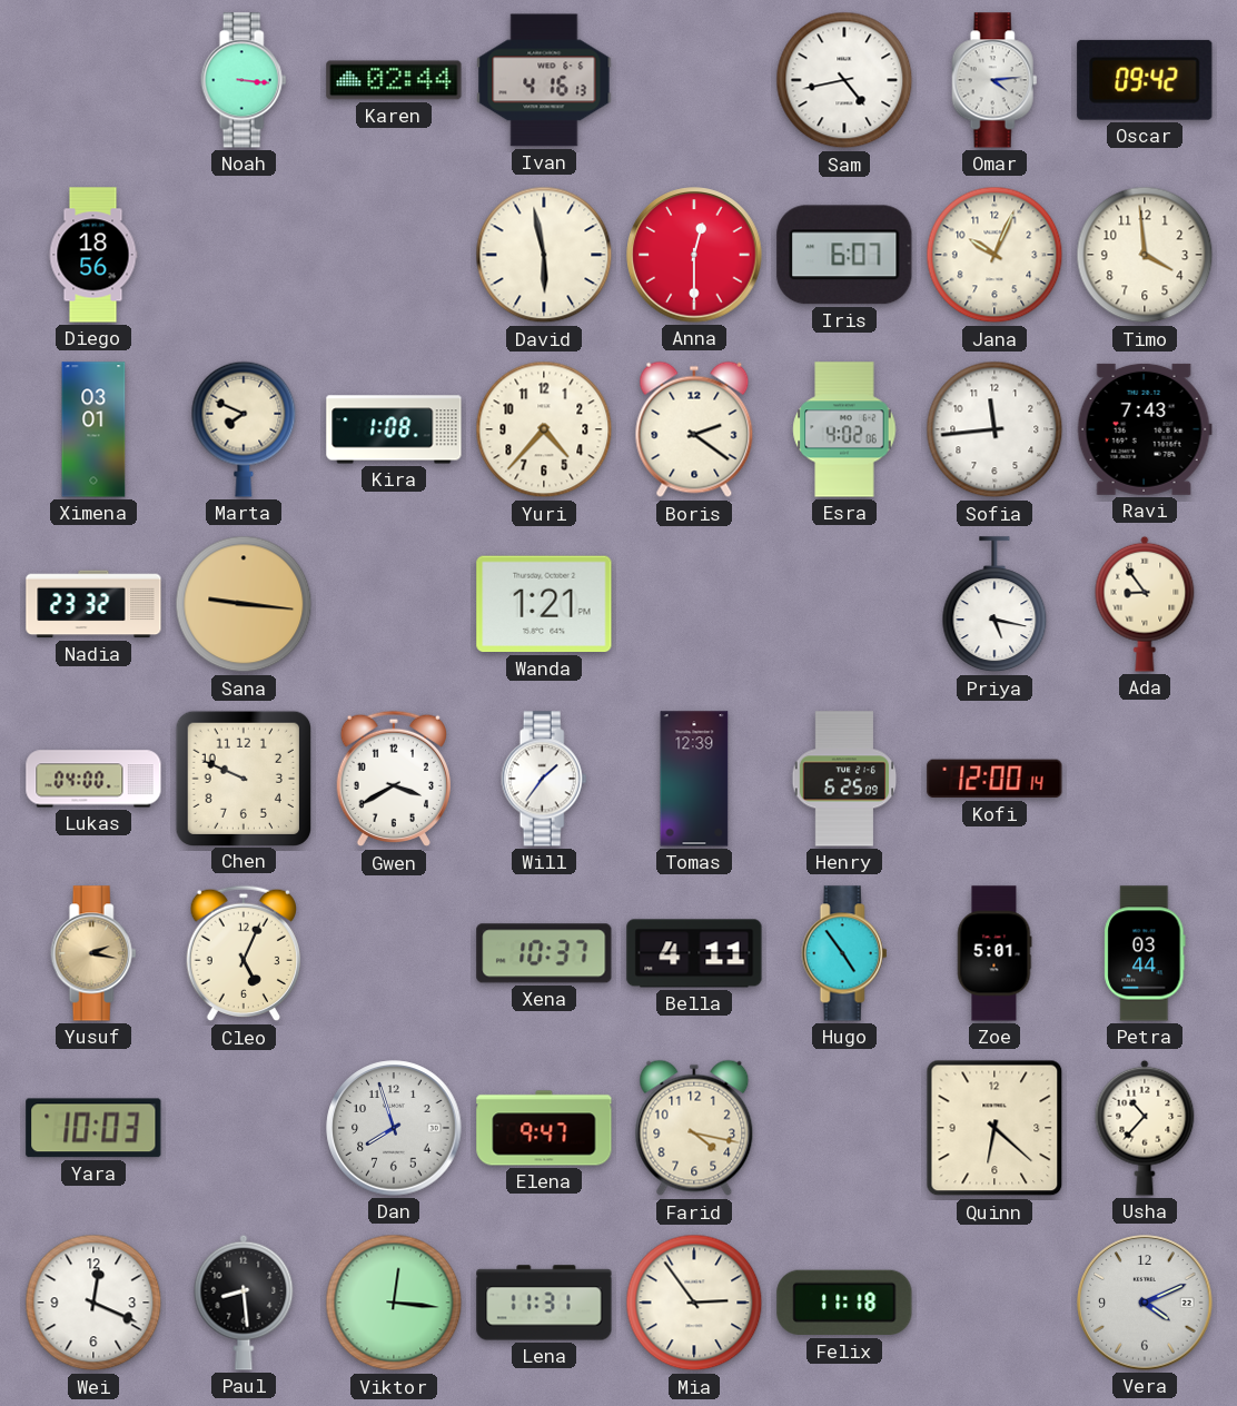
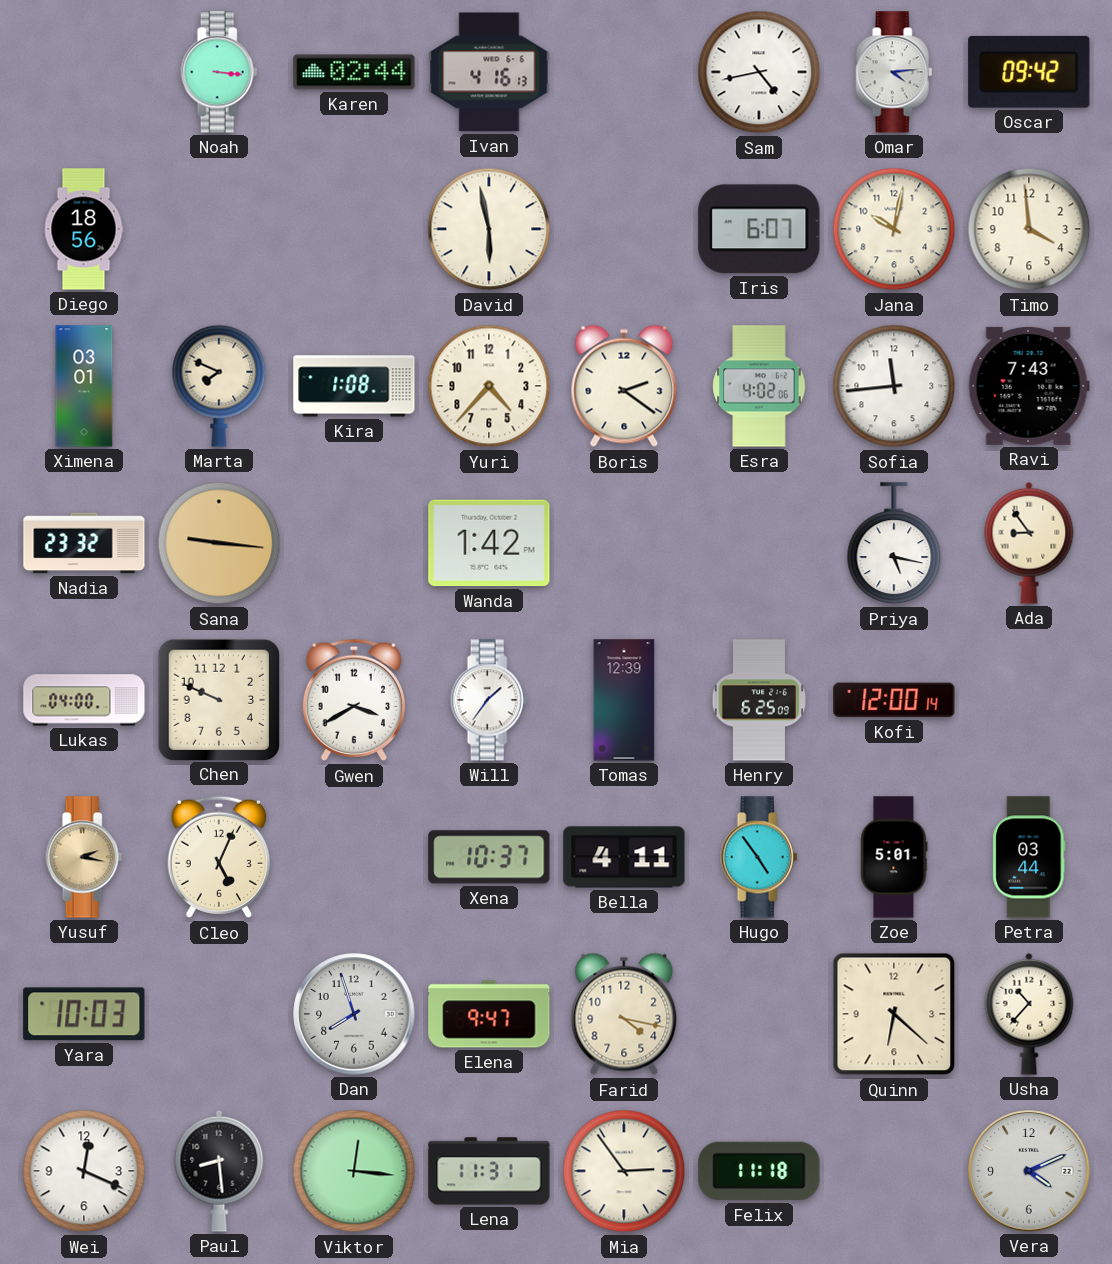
Anna: 12:30 -> none
Jana: 10:04 -> 10:02
Wanda: 1:21 -> 1:42
